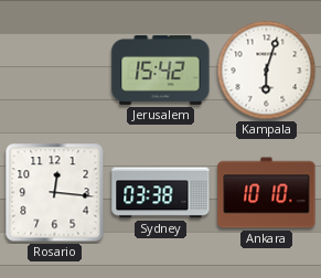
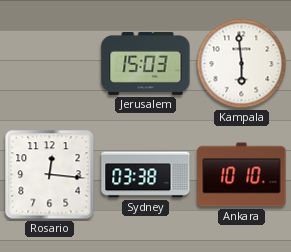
Jerusalem: 15:42 -> 15:03
Kampala: 6:03 -> 5:59
